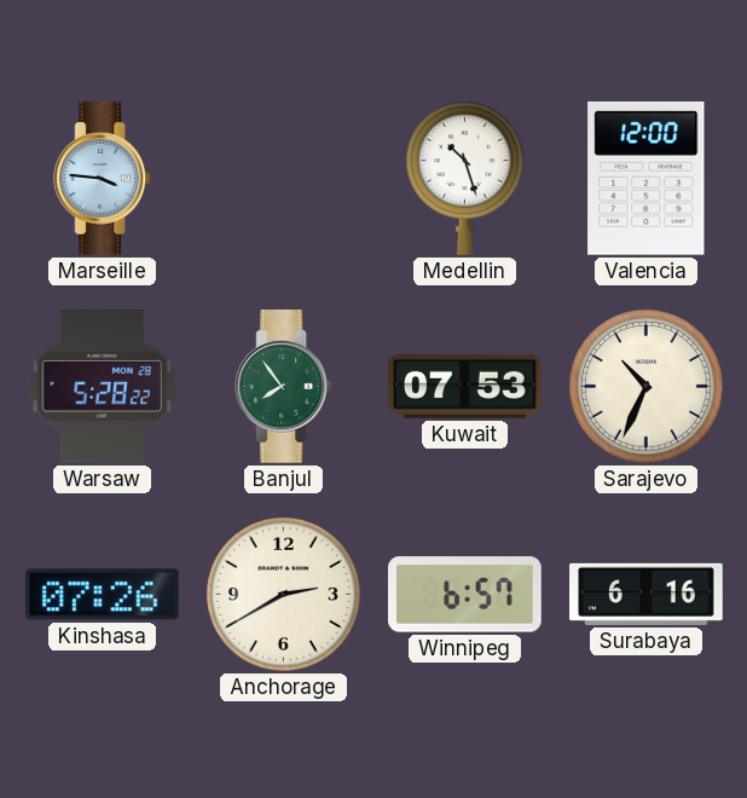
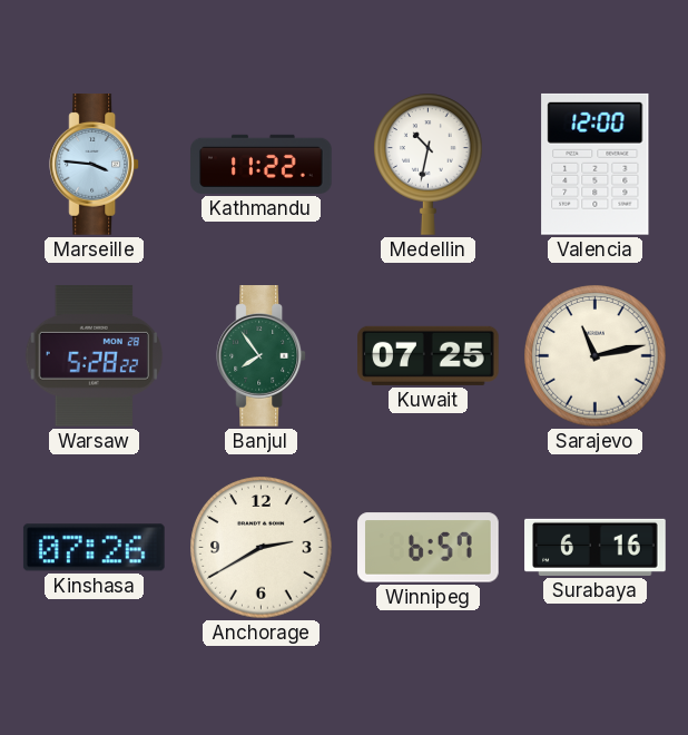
Kathmandu: none -> 11:22
Medellin: 10:27 -> 10:32
Kuwait: 07:53 -> 07:25
Sarajevo: 10:34 -> 11:13
